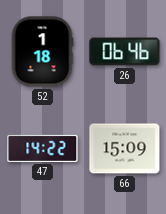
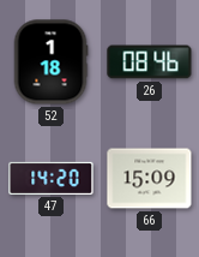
26: 06:46 -> 08:46
47: 14:22 -> 14:20
